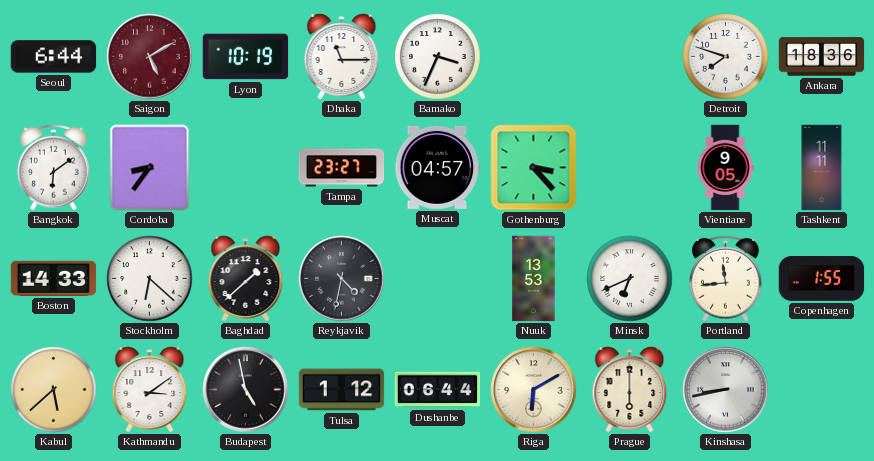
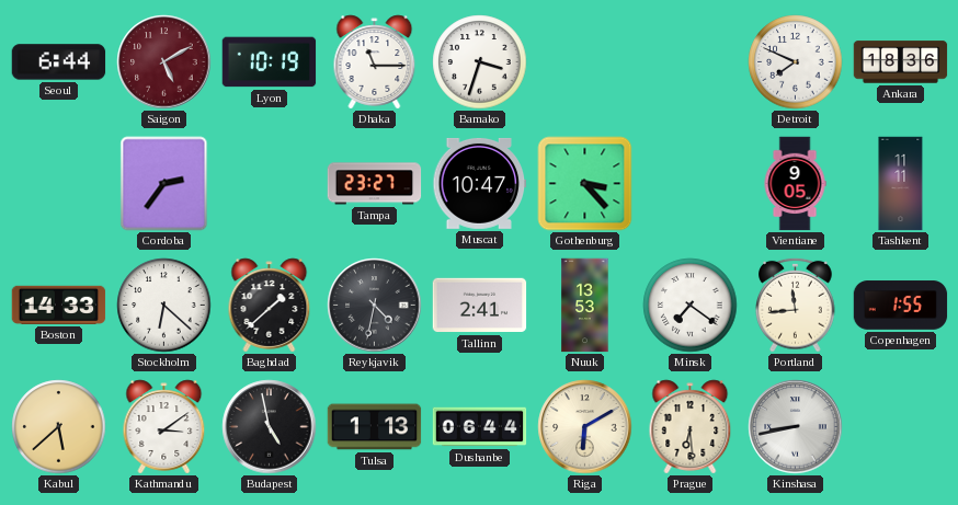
Bamako: 3:34 -> 3:33
Detroit: 7:48 -> 7:49
Bangkok: 6:09 -> none
Cordoba: 8:36 -> 2:36
Muscat: 04:57 -> 10:47
Tallinn: none -> 2:41
Minsk: 6:41 -> 7:21
Tulsa: 1:12 -> 1:13
Prague: 6:00 -> 6:29
